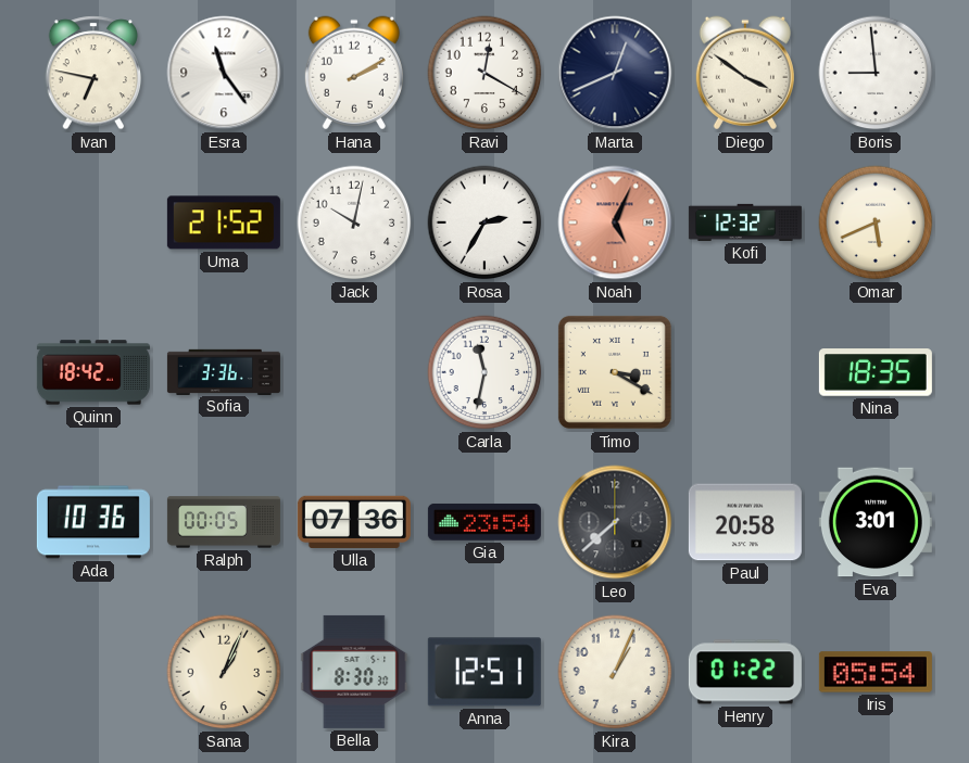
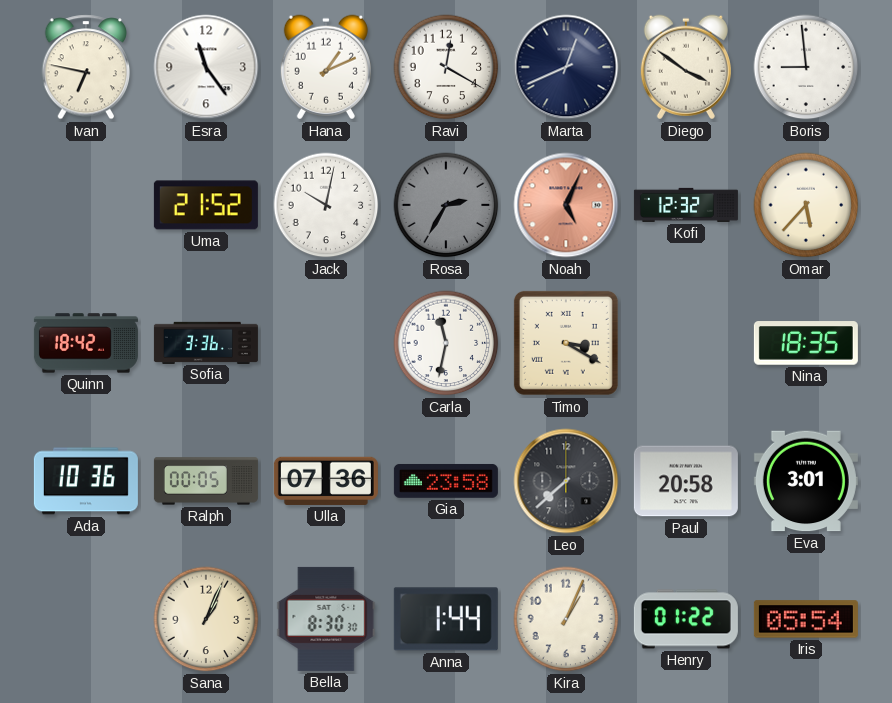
Hana: 2:10 -> 1:11
Rosa dial: white -> grey
Omar: 5:41 -> 5:37
Gia: 23:54 -> 23:58
Anna: 12:51 -> 1:44
